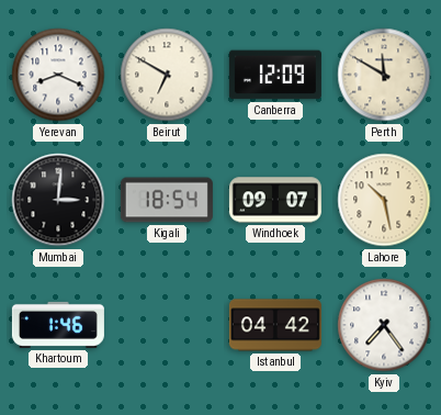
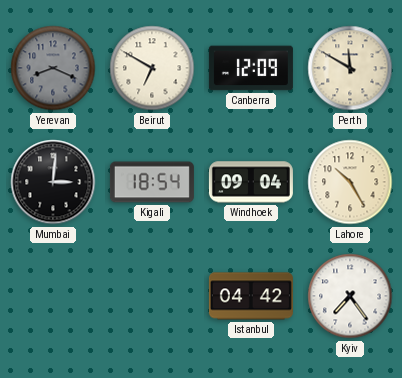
Yerevan dial: white -> grey
Windhoek: 09:07 -> 09:04
Lahore: 10:28 -> 10:25
Khartoum: 1:46 -> none
